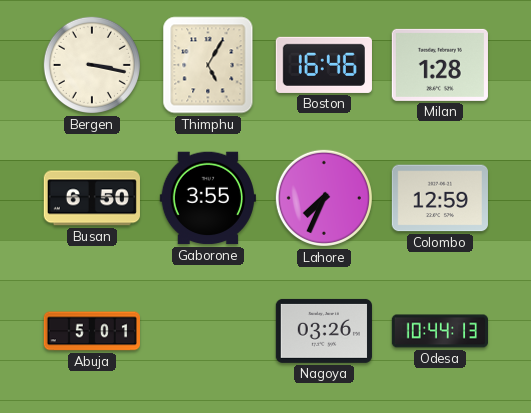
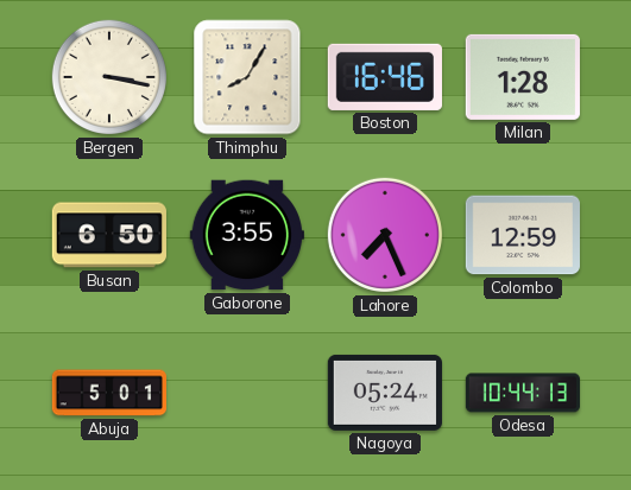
Thimphu: 5:05 -> 8:05
Lahore: 7:34 -> 7:26
Nagoya: 03:26 -> 05:24
